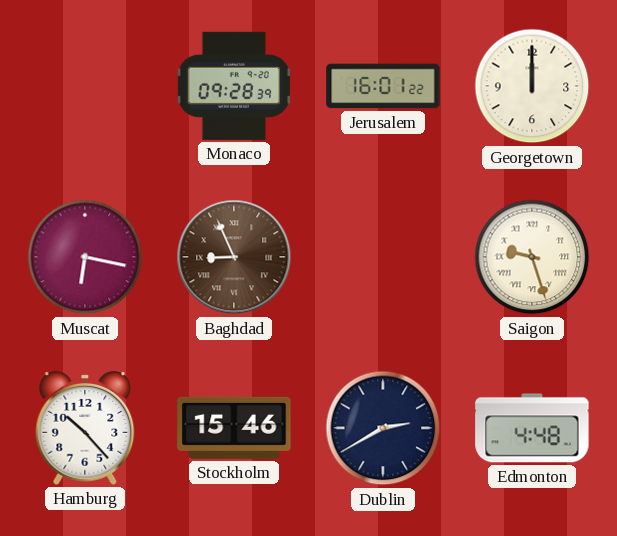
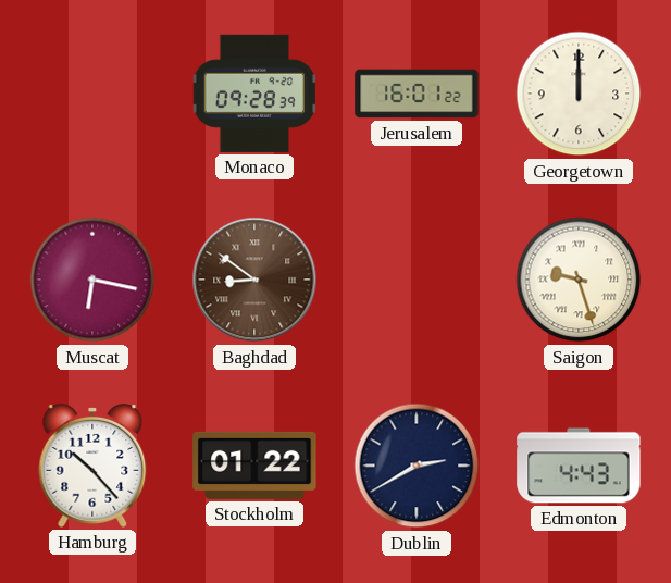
Baghdad: 8:56 -> 8:51
Stockholm: 15:46 -> 01:22
Edmonton: 4:48 -> 4:43
